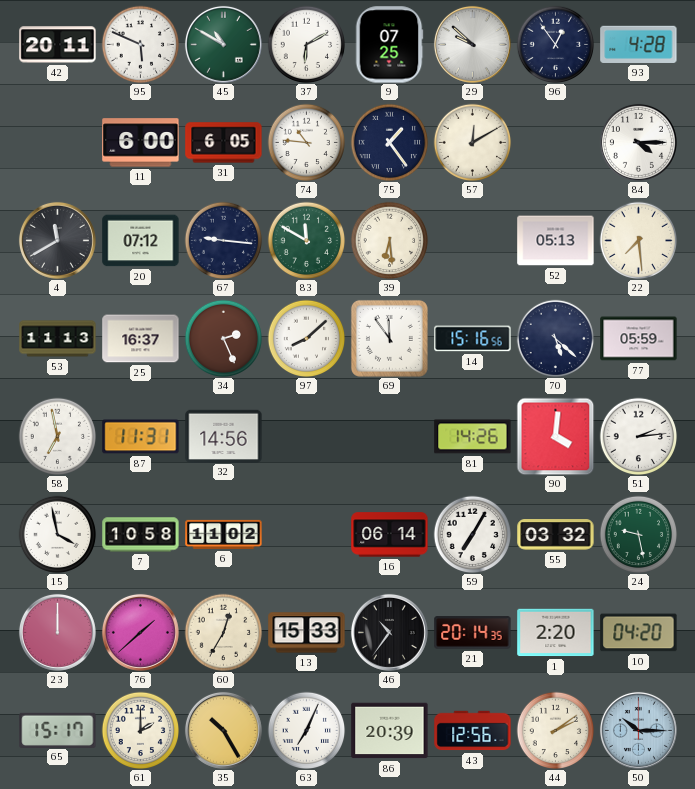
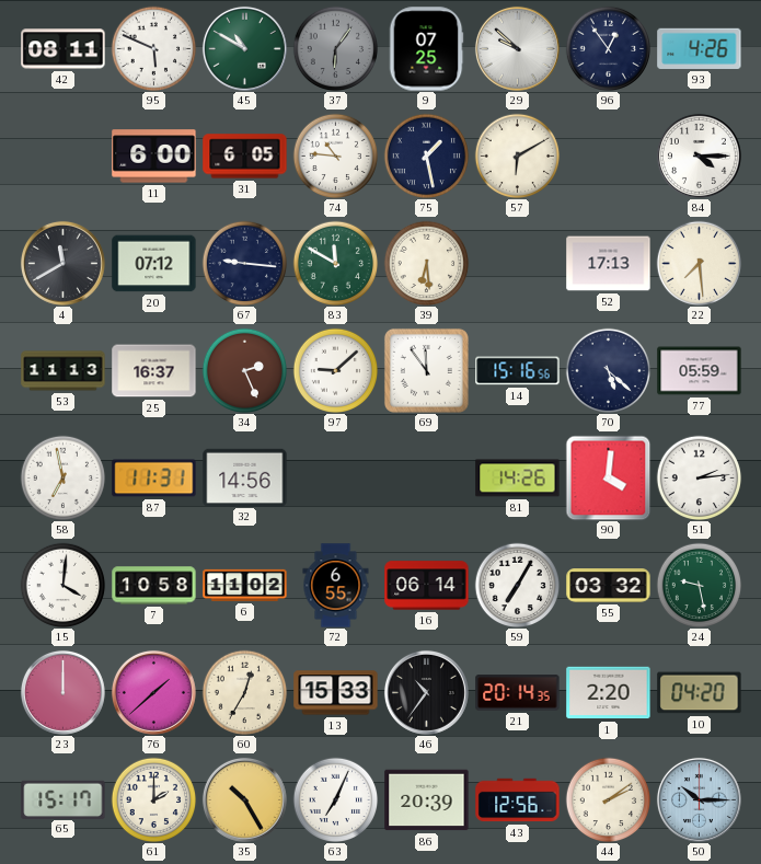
42: 20:11 -> 08:11
37: 6:10 -> 6:06
37 dial: white -> grey
93: 4:28 -> 4:26
75: 1:24 -> 1:28
57: 12:10 -> 6:10
52: 05:13 -> 17:13
97: 8:08 -> 9:08
15: 3:58 -> 4:01
72: none -> 6:55
